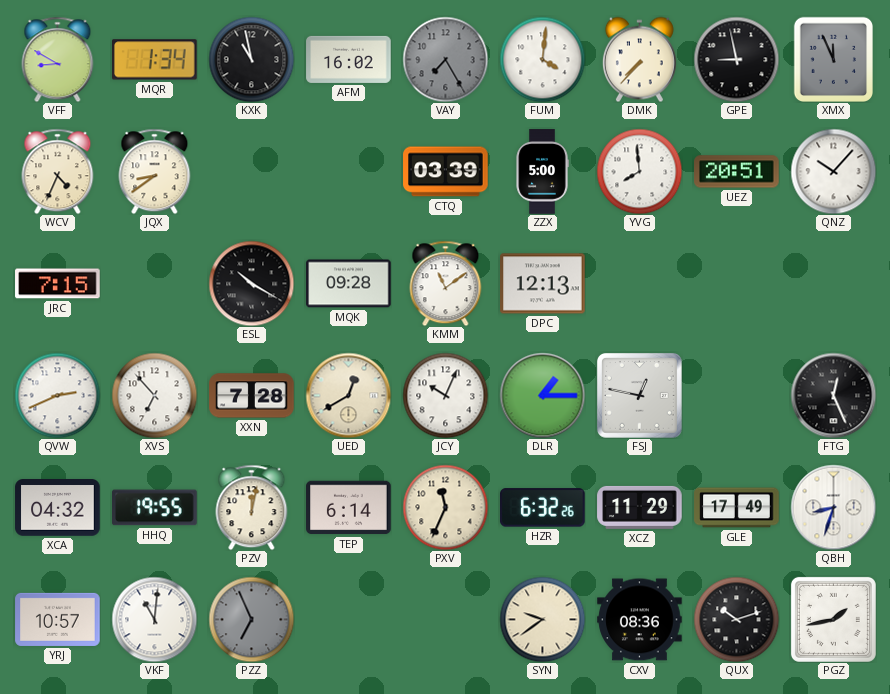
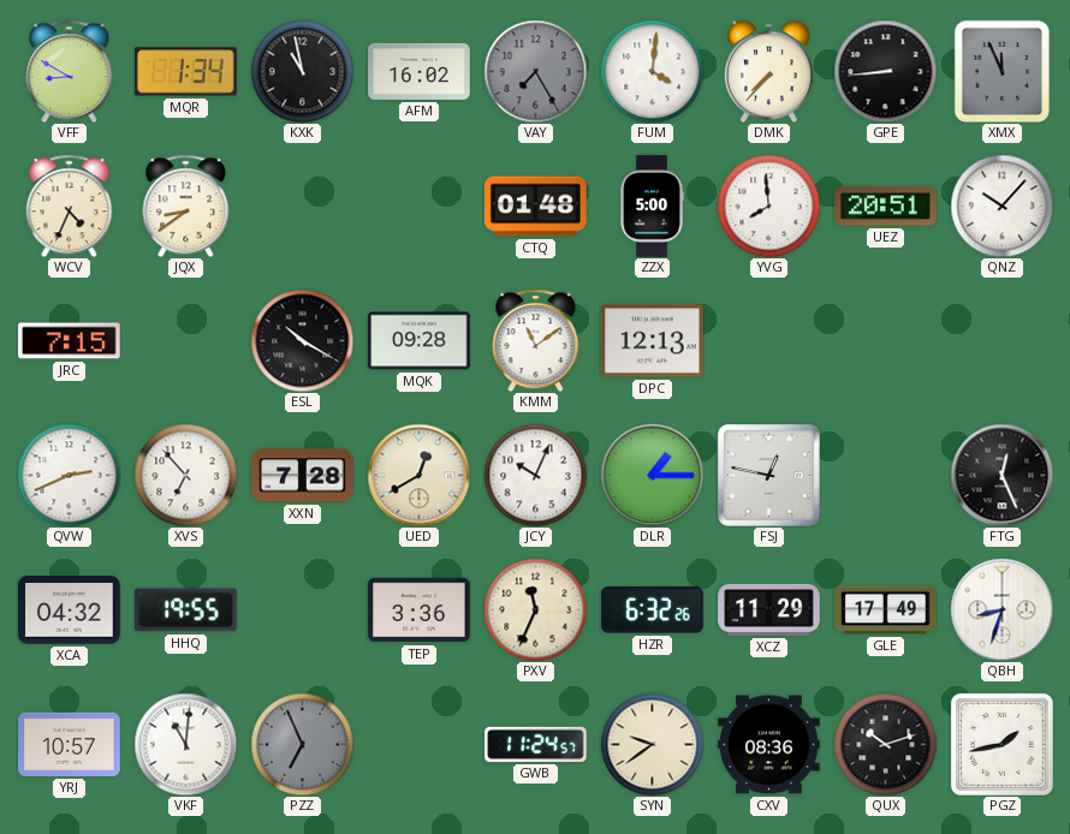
GPE: 8:58 -> 8:44
CTQ: 03:39 -> 01:48
PZV: 12:02 -> none
TEP: 6:14 -> 3:36
GWB: none -> 11:24
